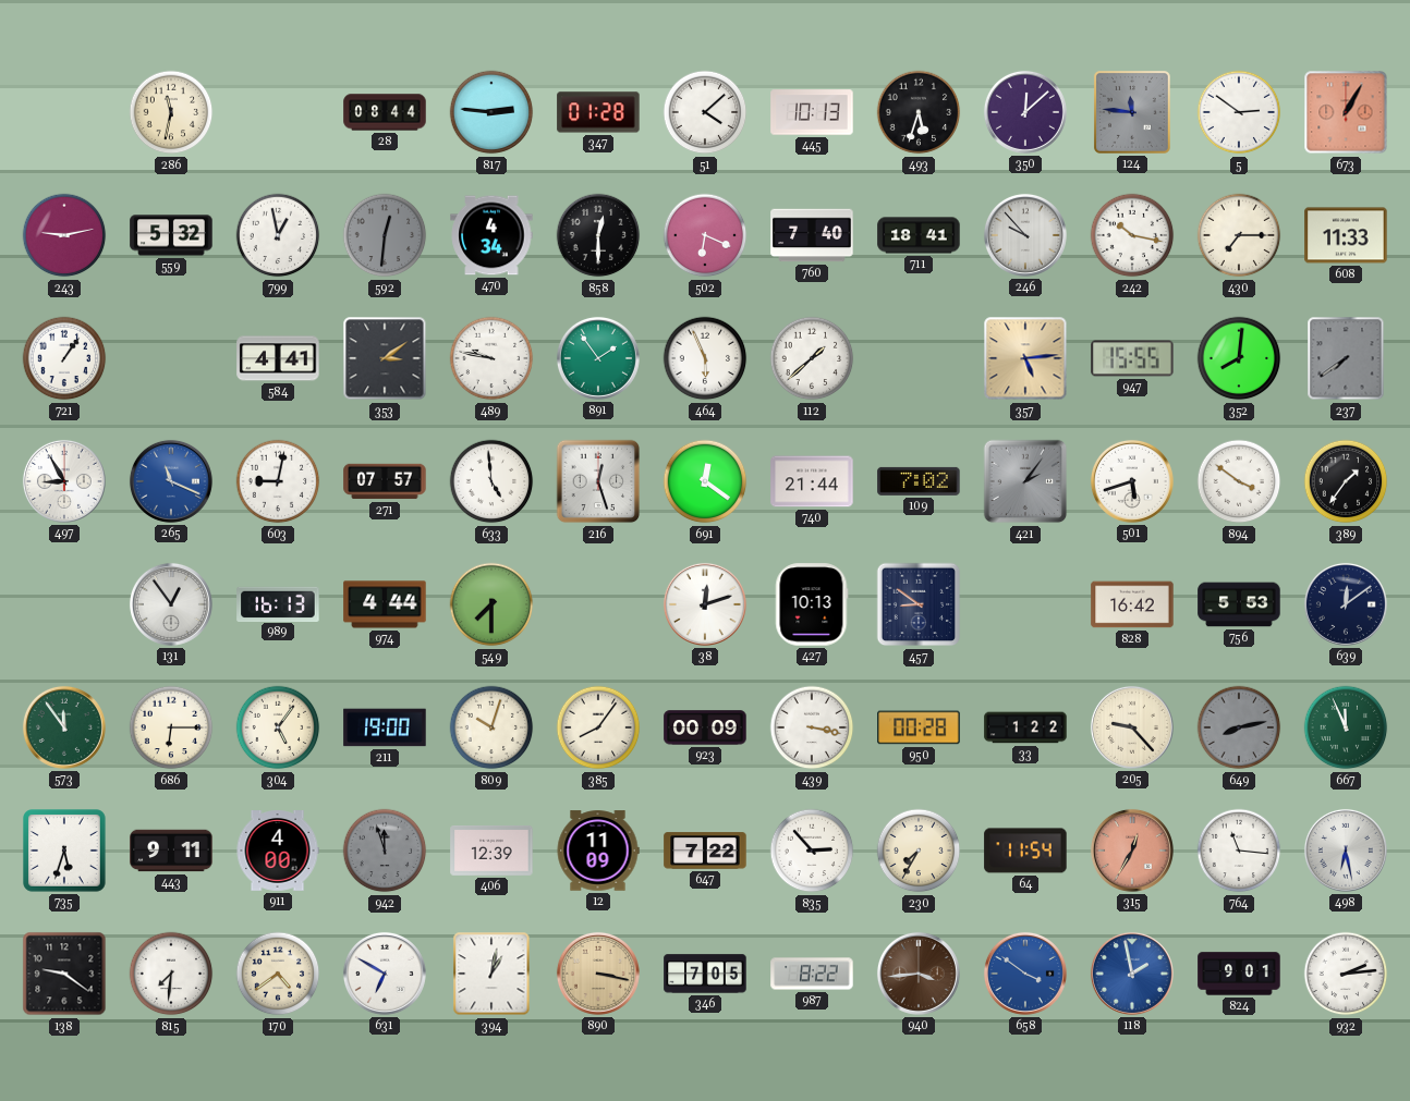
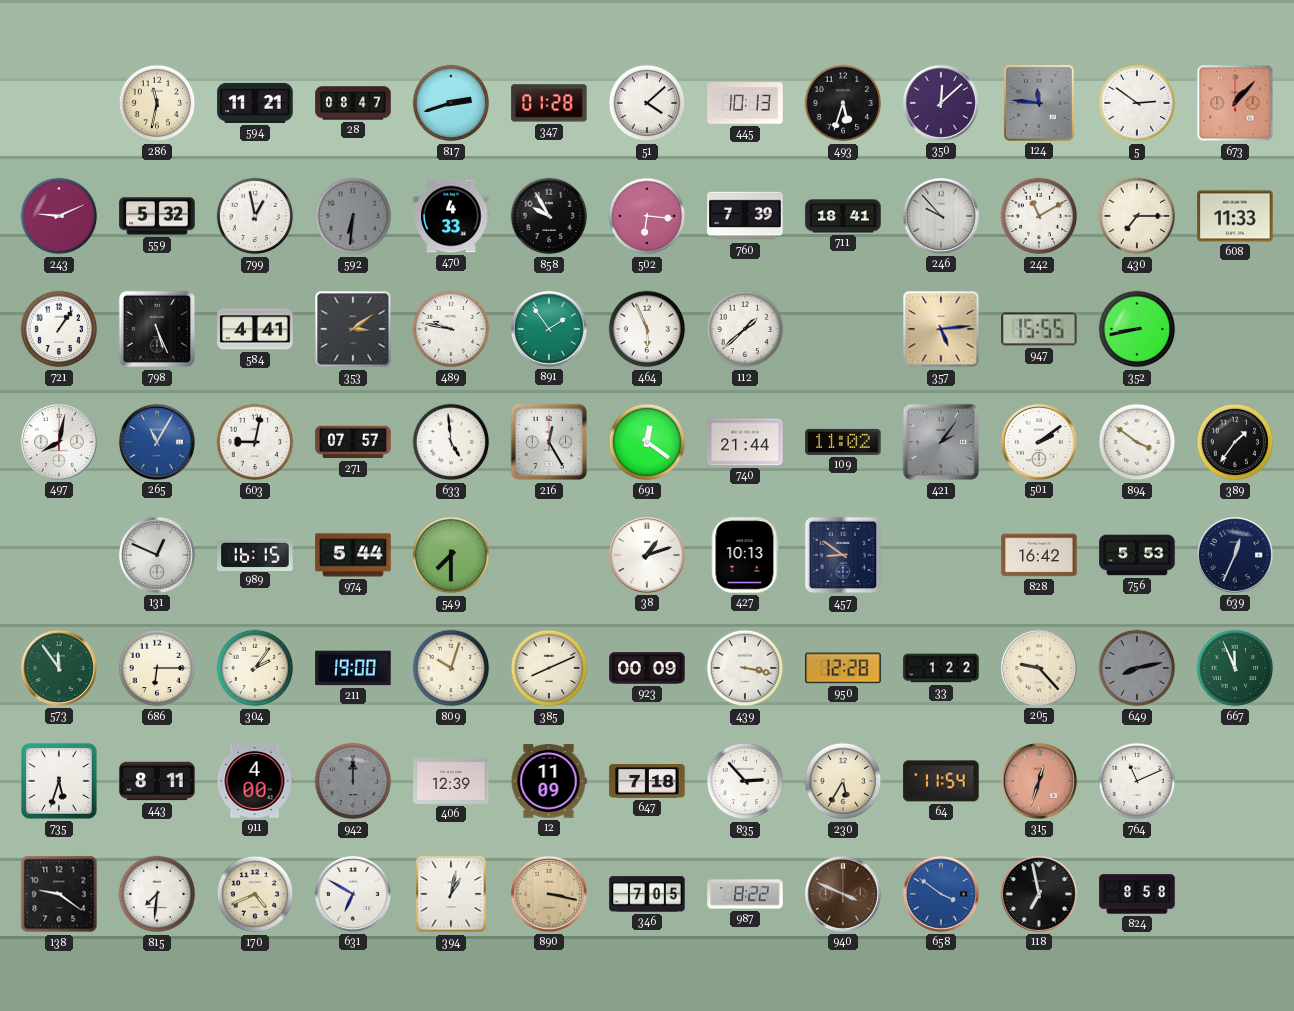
594: none -> 11:21
28: 08:44 -> 08:47
817: 2:46 -> 2:42
673: 1:05 -> 1:07
243: 9:13 -> 9:11
592: 12:31 -> 6:31
470: 4:34 -> 4:33
858: 12:30 -> 9:55
502: 6:19 -> 6:16
760: 7:40 -> 7:39
242: 10:17 -> 11:10
798: none -> 5:26
352: 8:01 -> 8:43
237: 7:39 -> none
497: 8:55 -> 8:02
265: 11:19 -> 11:05
216: 12:27 -> 12:25
109: 7:02 -> 11:02
501: 5:42 -> 2:09
131: 12:54 -> 12:49
989: 16:13 -> 16:15
974: 4:44 -> 5:44
38: 12:12 -> 1:12
639: 12:09 -> 12:34
304: 5:06 -> 2:06
385: 8:06 -> 8:11
950: 00:28 -> 12:28
443: 9:11 -> 8:11
942: 11:57 -> 12:00
647: 7:22 -> 7:18
230: 7:35 -> 5:35
315: 12:35 -> 12:33
764: 11:16 -> 11:11
498: 6:28 -> none
170: 4:39 -> 4:41
940: 3:44 -> 3:49
118: 1:58 -> 6:58
118 dial: blue -> black
824: 9:01 -> 8:58
932: 2:14 -> none
